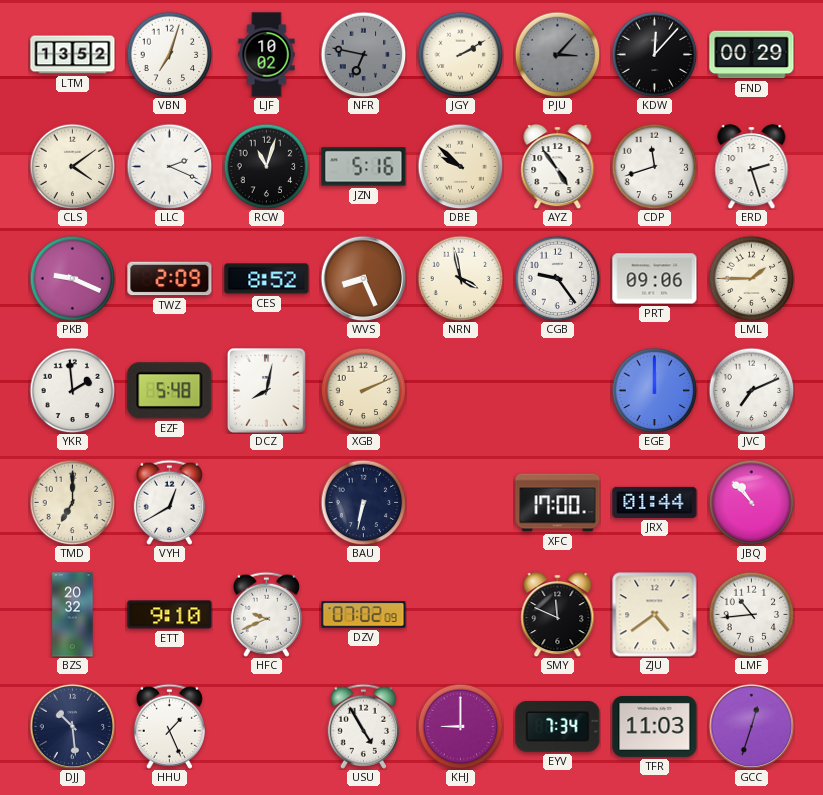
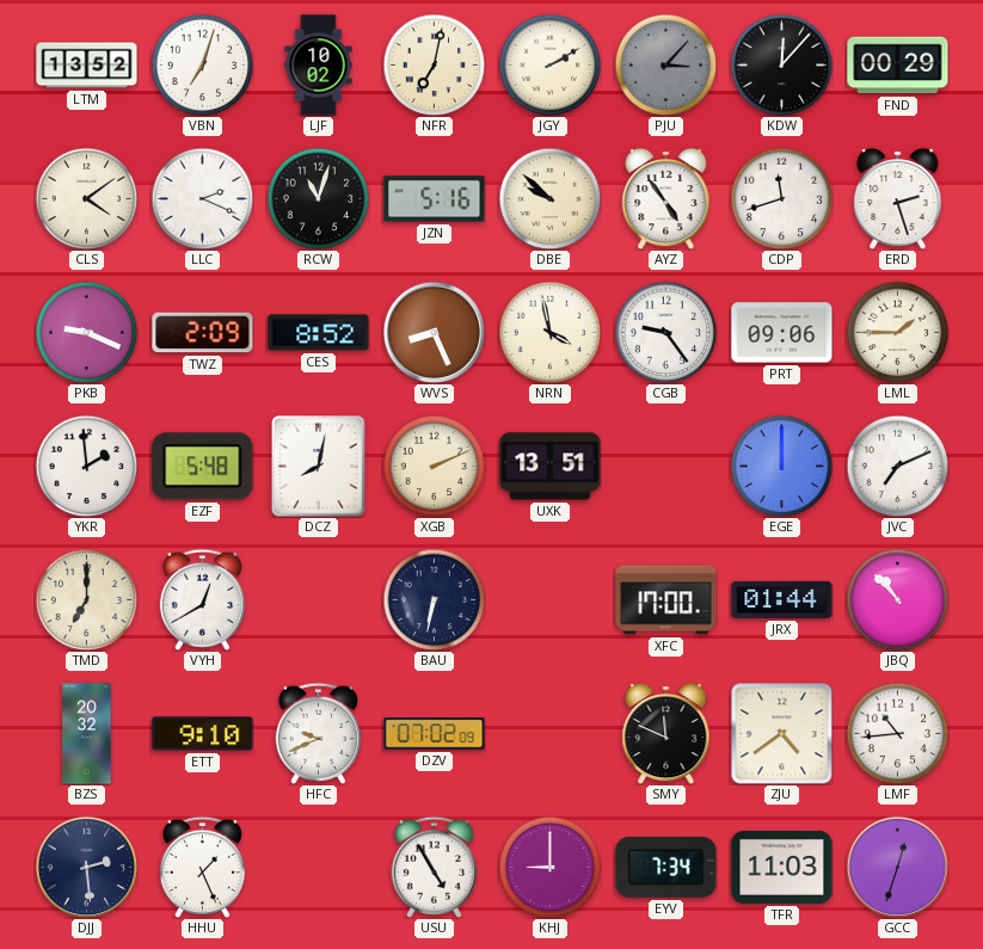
NFR: 6:47 -> 7:02
NFR dial: grey -> cream
UXK: none -> 13:51
DJJ: 10:29 -> 2:29
